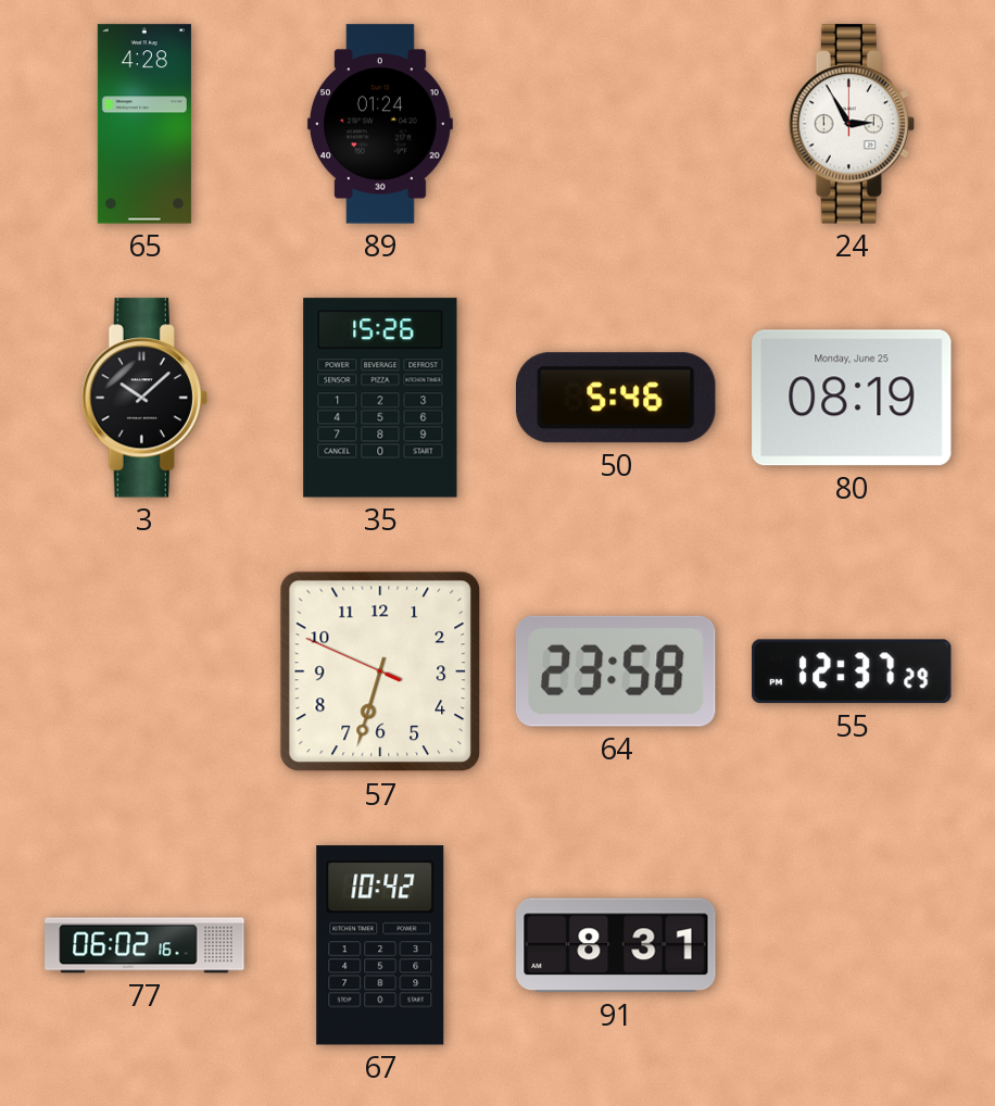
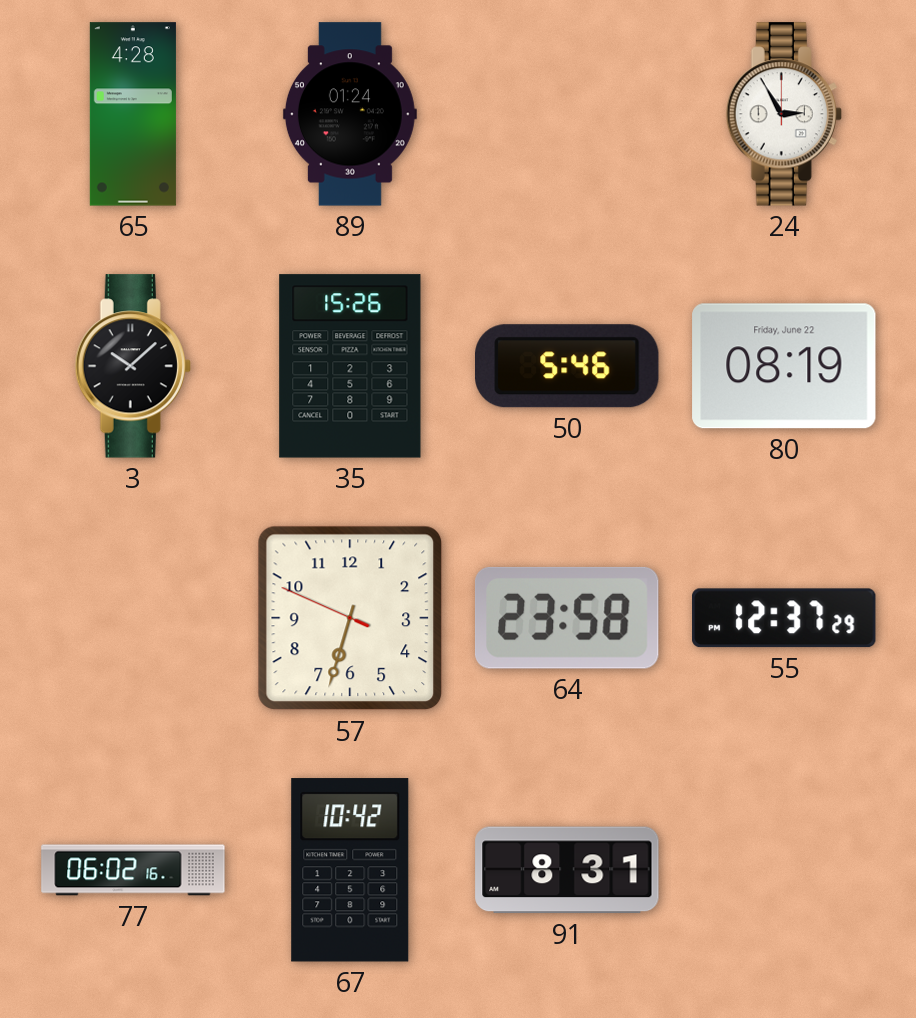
80 date: Monday, June 25 -> Friday, June 22
